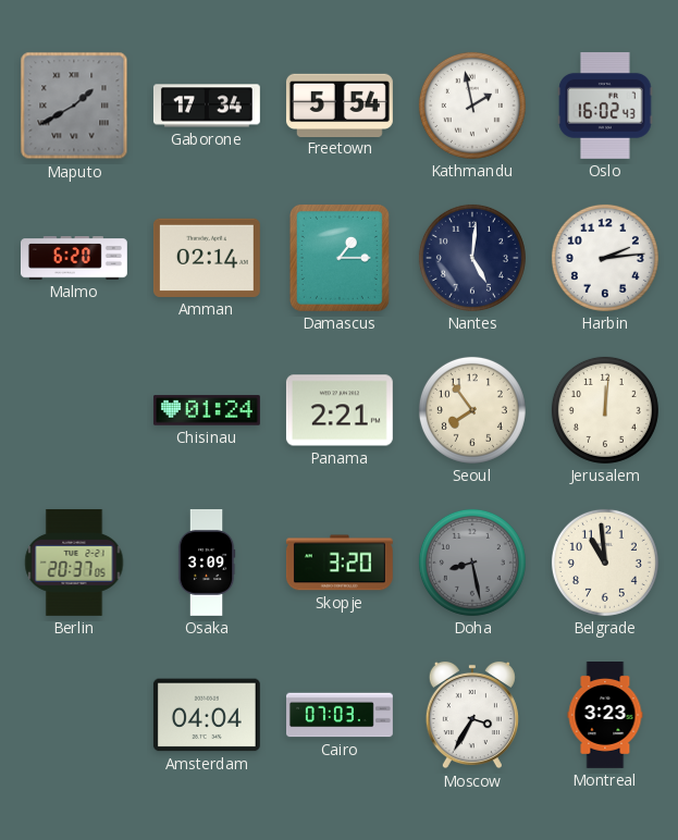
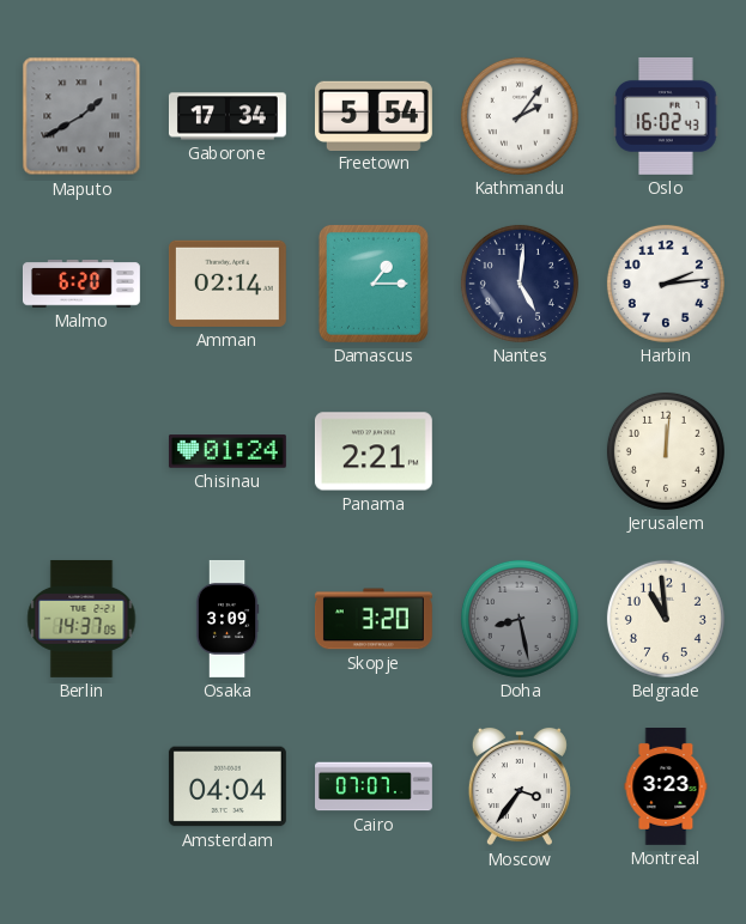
Kathmandu: 1:58 -> 2:06
Seoul: 7:54 -> none
Berlin: 20:37 -> 14:37
Cairo: 07:03 -> 07:07
Moscow: 3:35 -> 3:36
